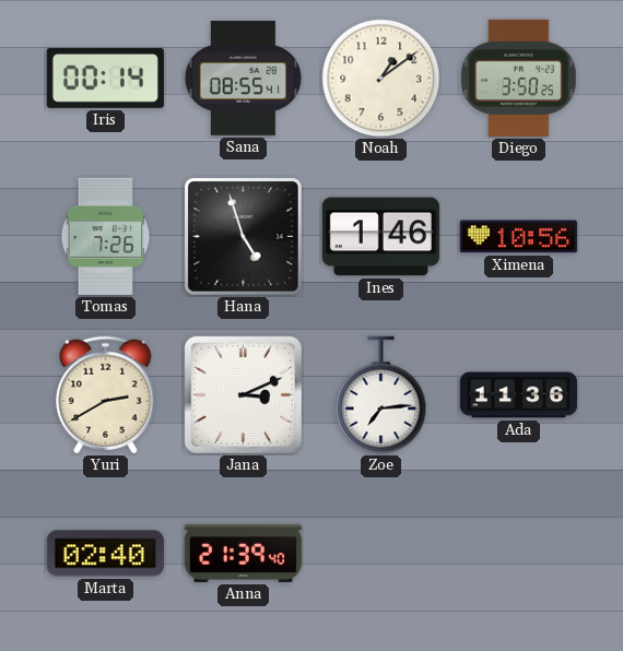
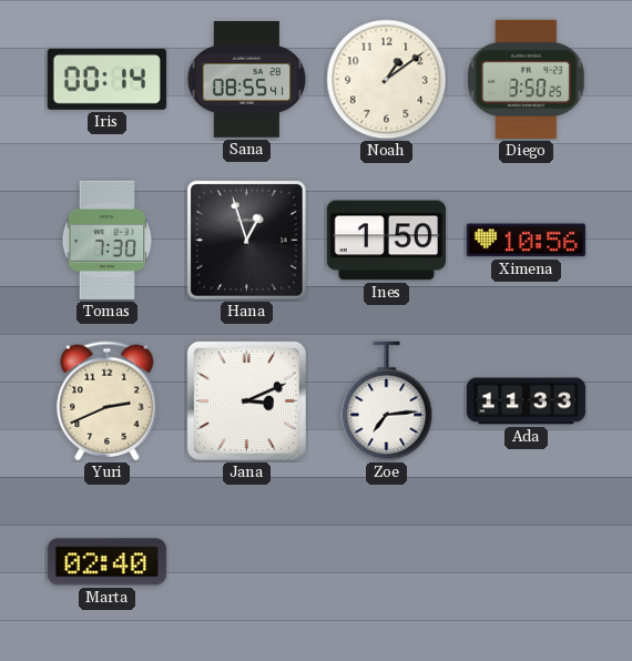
Tomas: 7:26 -> 7:30
Hana: 4:57 -> 12:57
Ines: 1:46 -> 1:50
Yuri: 2:40 -> 2:41
Ada: 11:36 -> 11:33
Anna: 21:39 -> none
